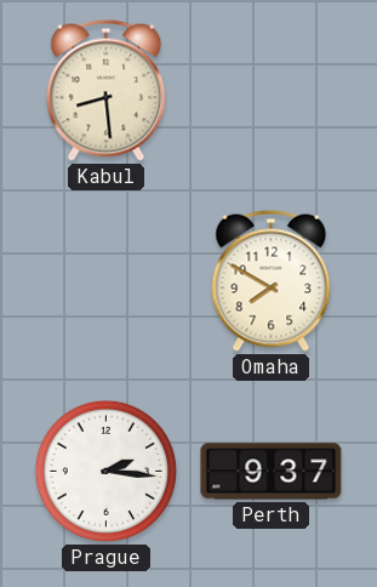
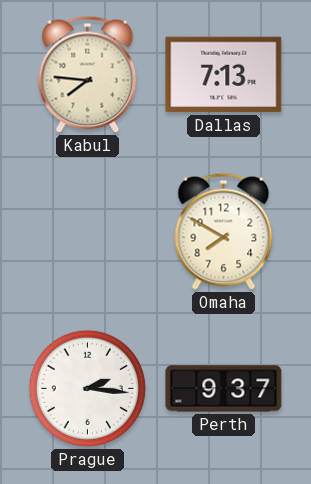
Kabul: 8:29 -> 7:46
Dallas: none -> 7:13
